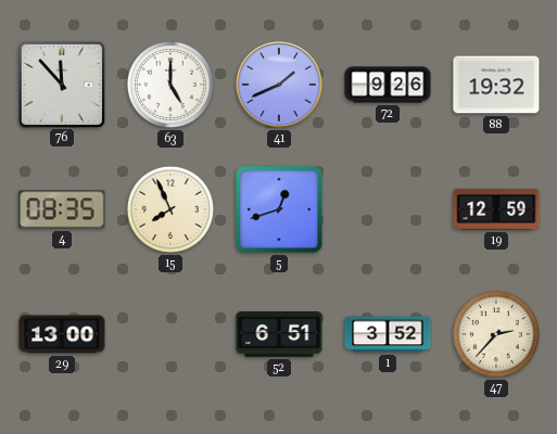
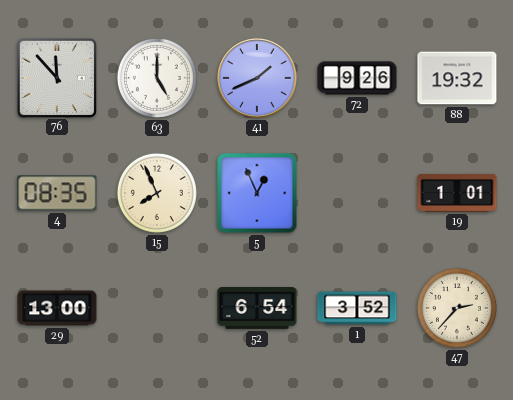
5: 12:42 -> 12:56
19: 12:59 -> 1:01
52: 6:51 -> 6:54
